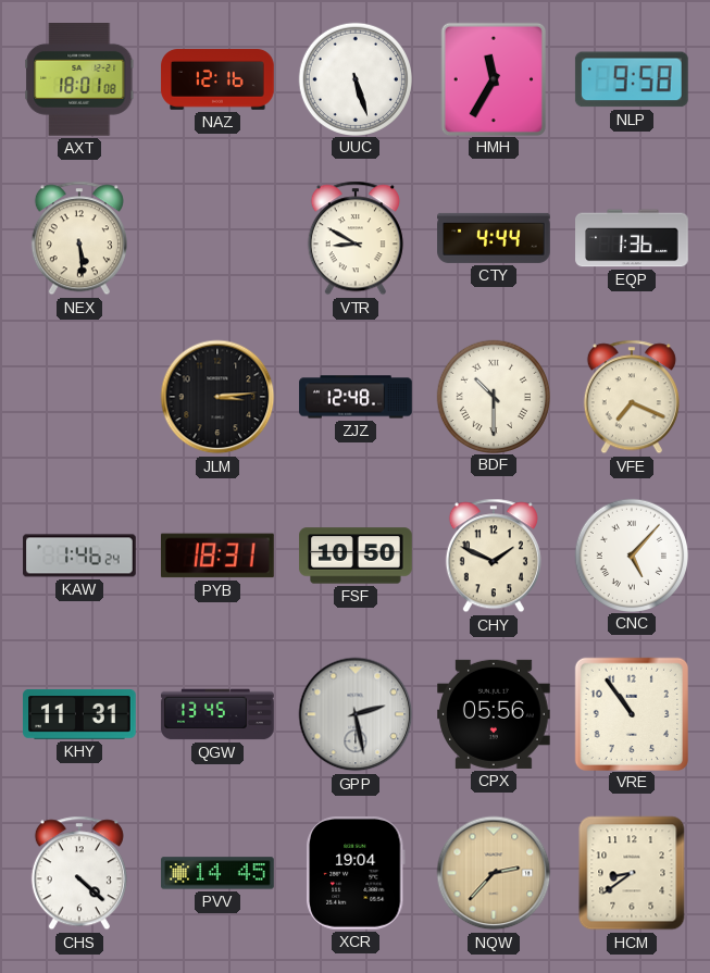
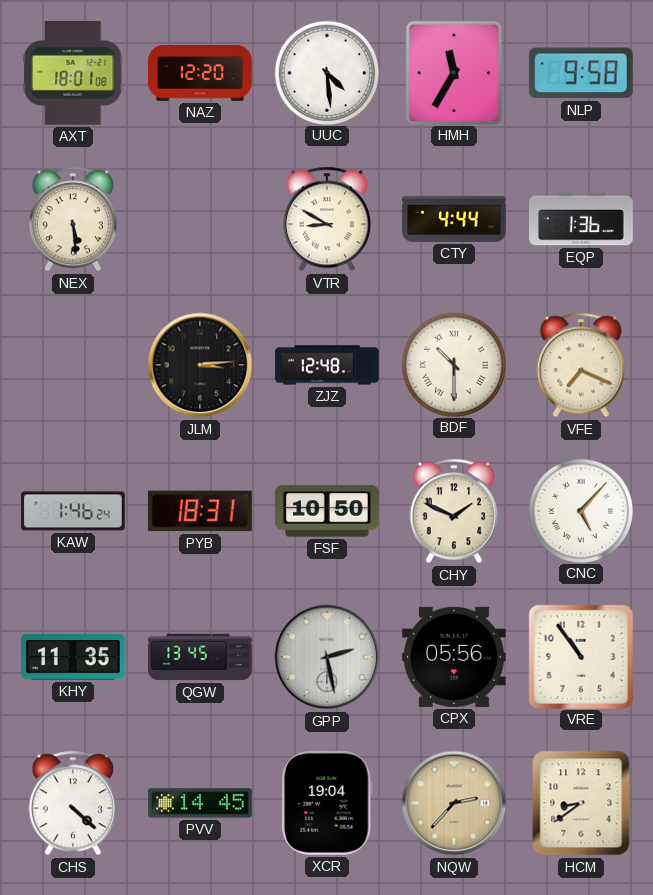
NAZ: 12:16 -> 12:20
UUC: 5:27 -> 4:29
KHY: 11:31 -> 11:35
